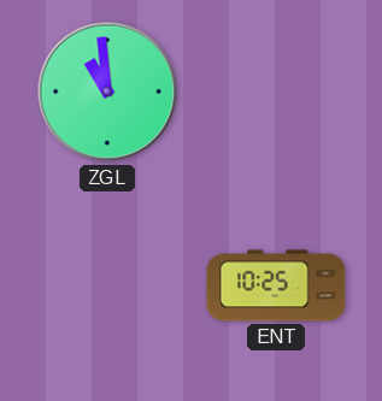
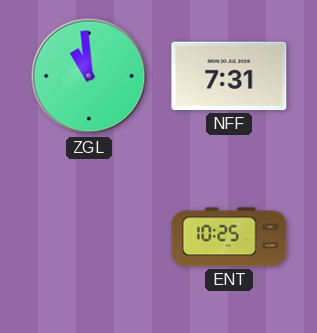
NFF: none -> 7:31
